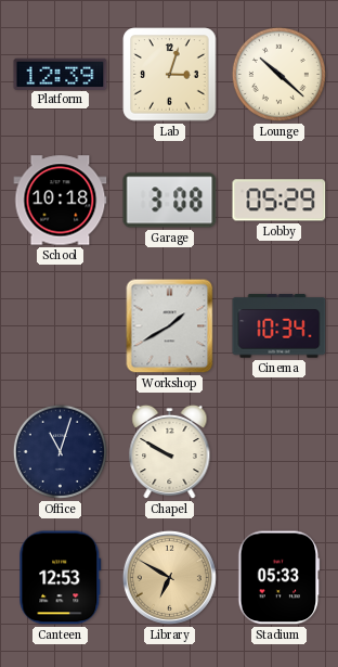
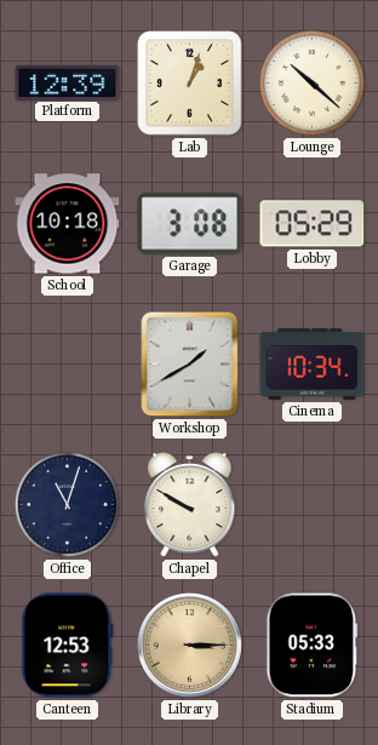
Lab: 3:03 -> 1:03
Library: 6:50 -> 3:15
